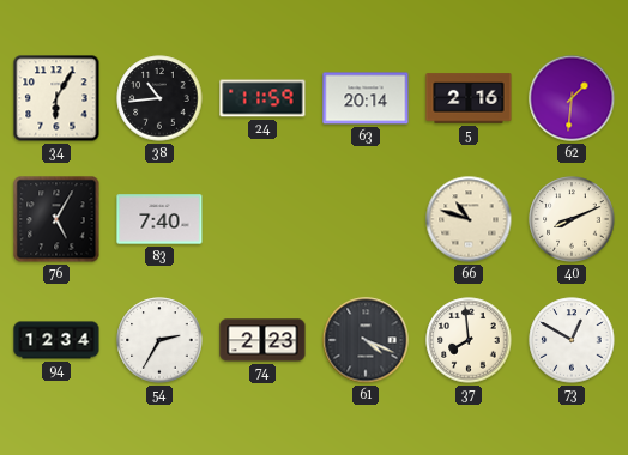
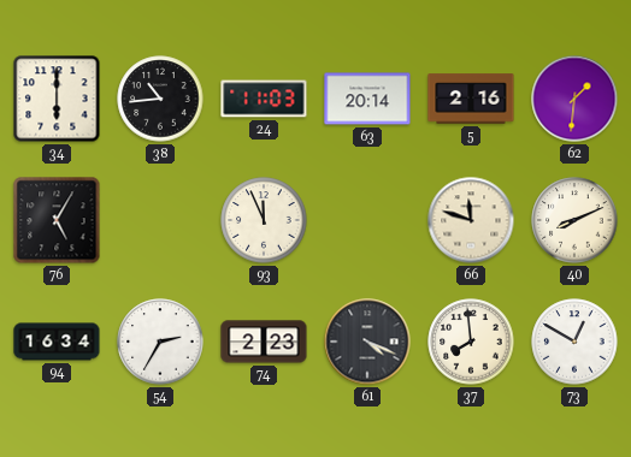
34: 6:05 -> 6:00
24: 11:59 -> 11:03
83: 7:40 -> none
93: none -> 11:56
66: 10:48 -> 11:48
94: 12:34 -> 16:34
